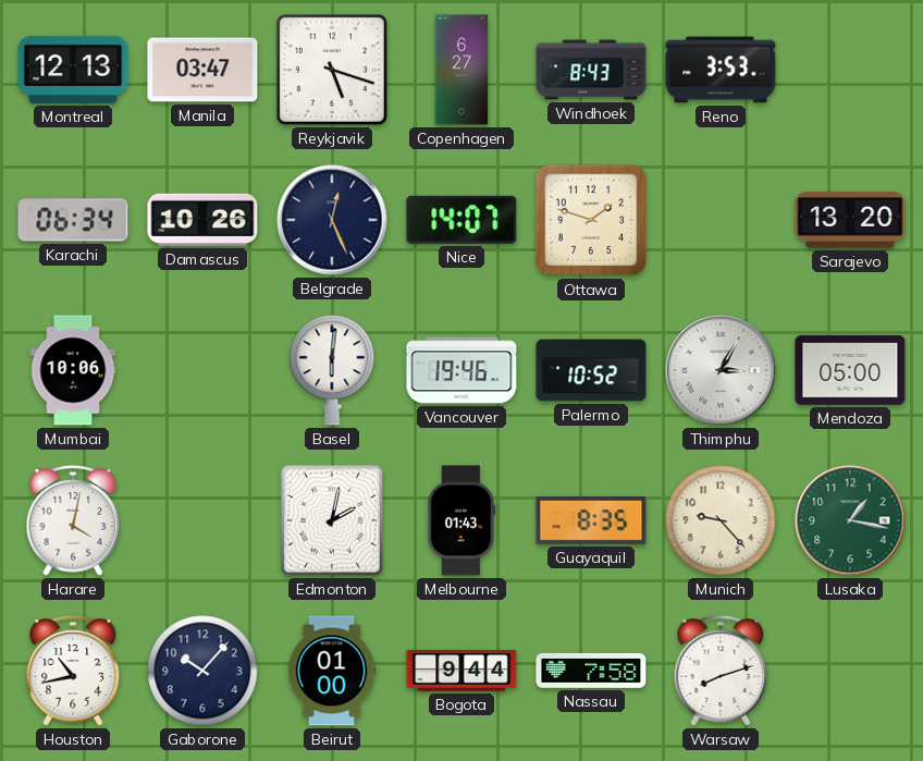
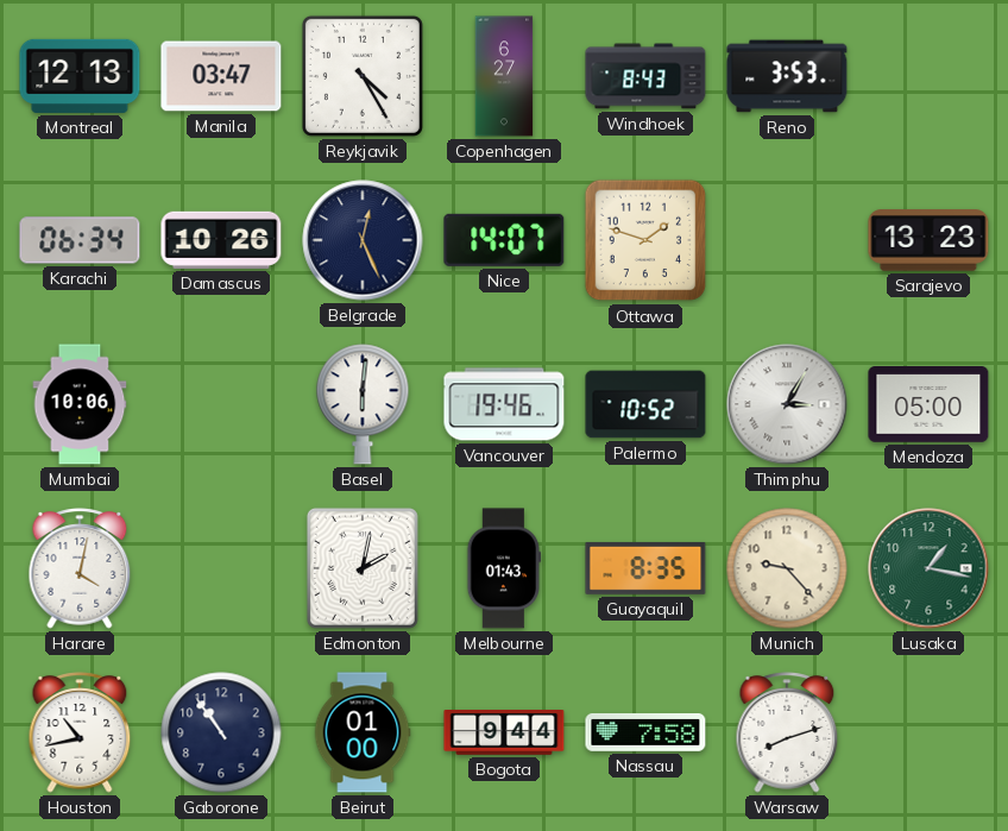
Reykjavik: 5:18 -> 4:25
Sarajevo: 13:20 -> 13:23
Gaborone: 10:07 -> 10:54
